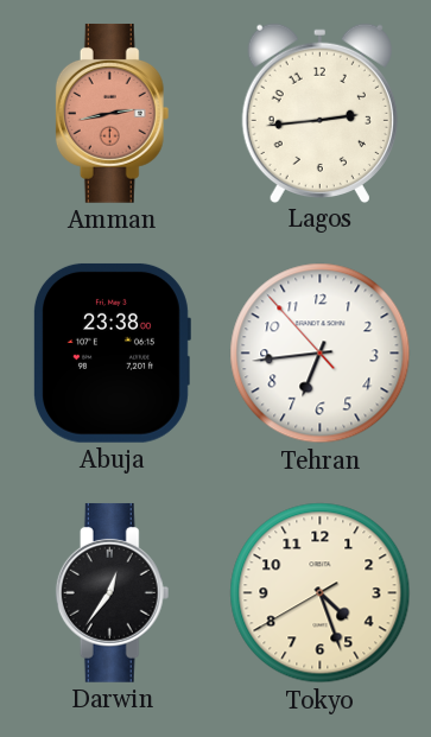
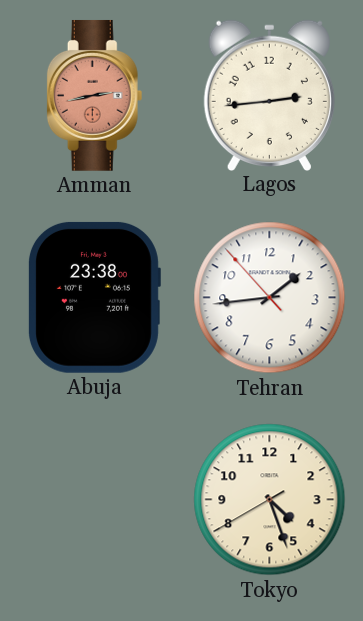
Tehran: 6:43 -> 1:43
Darwin: 12:36 -> none
